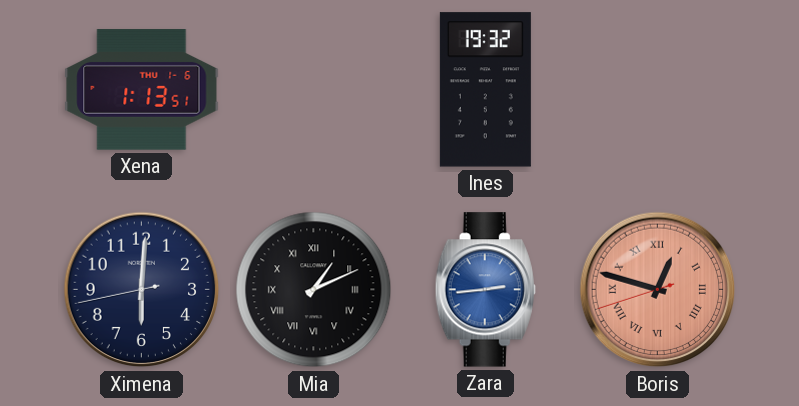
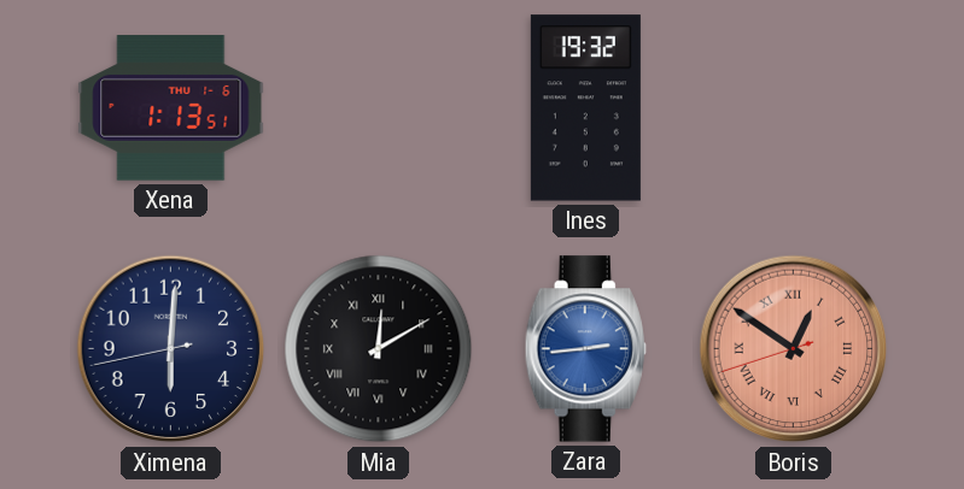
Mia: 1:11 -> 12:10
Boris: 12:47 -> 12:50
